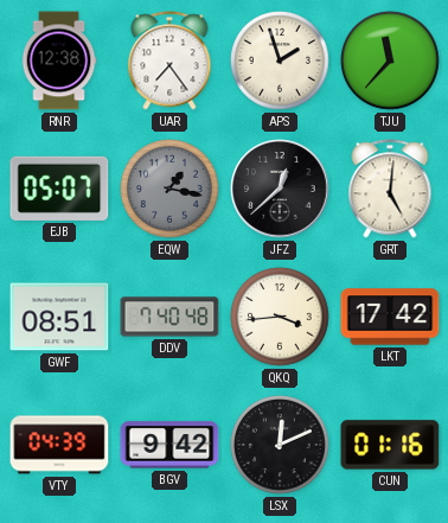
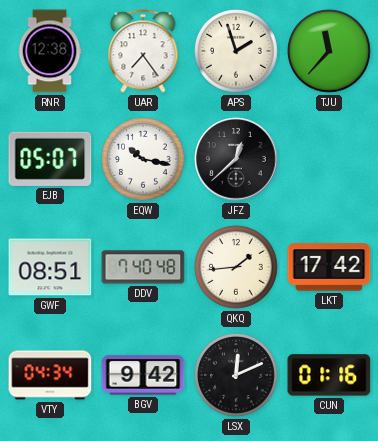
EQW: 1:17 -> 10:17
EQW dial: grey -> white
GRT: 5:01 -> none
QKQ: 3:44 -> 1:44
VTY: 04:39 -> 04:34
